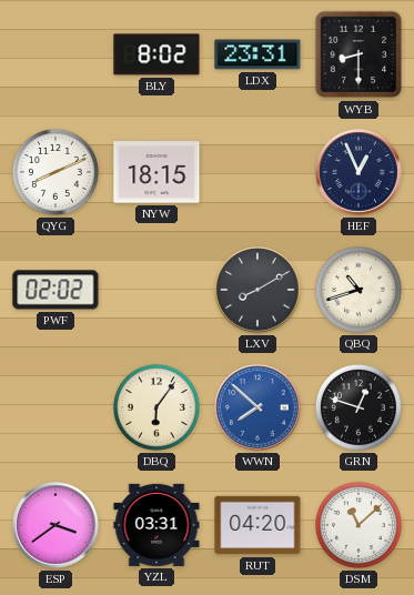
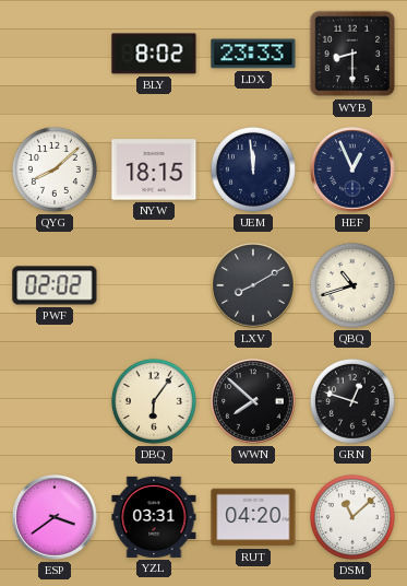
LDX: 23:31 -> 23:33
QYG: 8:11 -> 8:08
UEM: none -> 11:59
WWN dial: blue -> black
